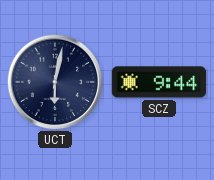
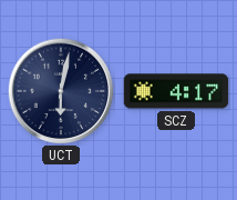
SCZ: 9:44 -> 4:17
